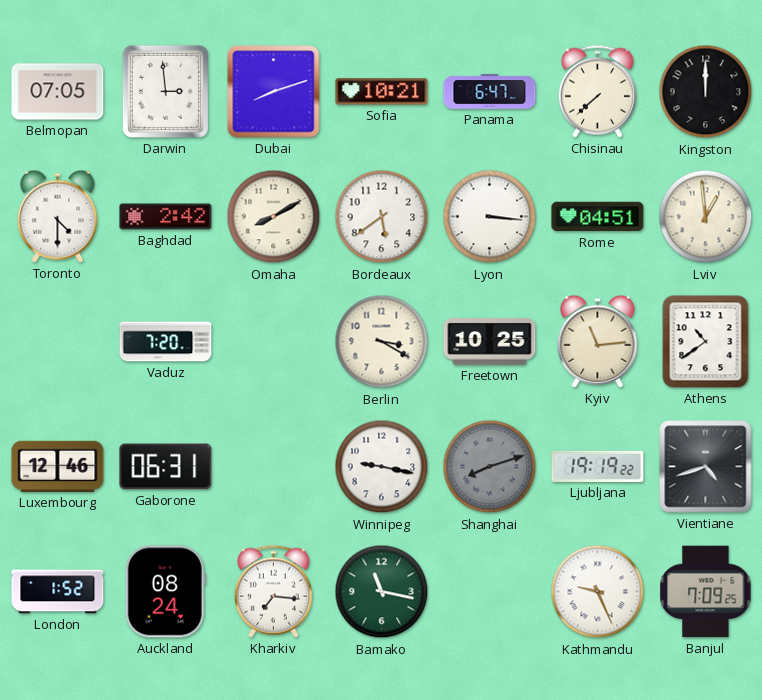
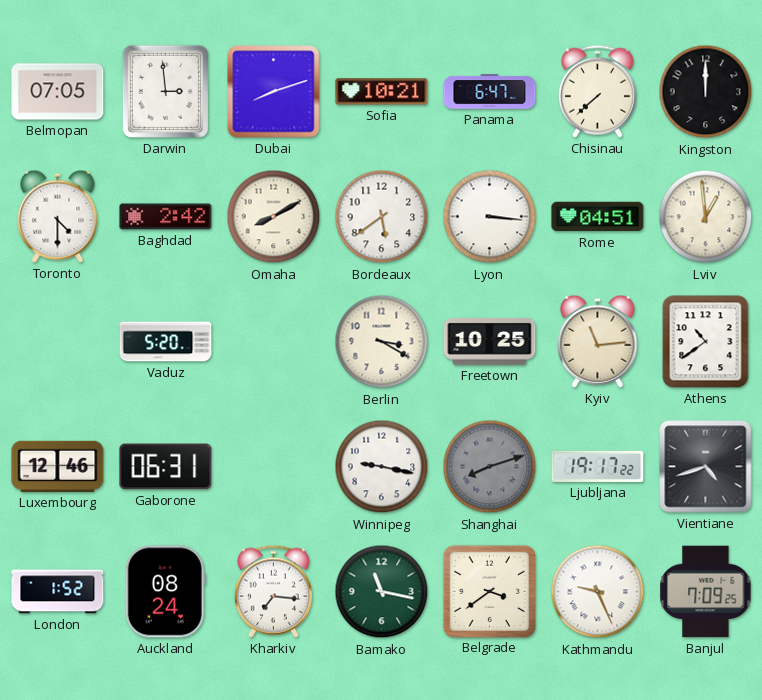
Vaduz: 7:20 -> 5:20
Ljubljana: 19:19 -> 19:17
Belgrade: none -> 3:39
